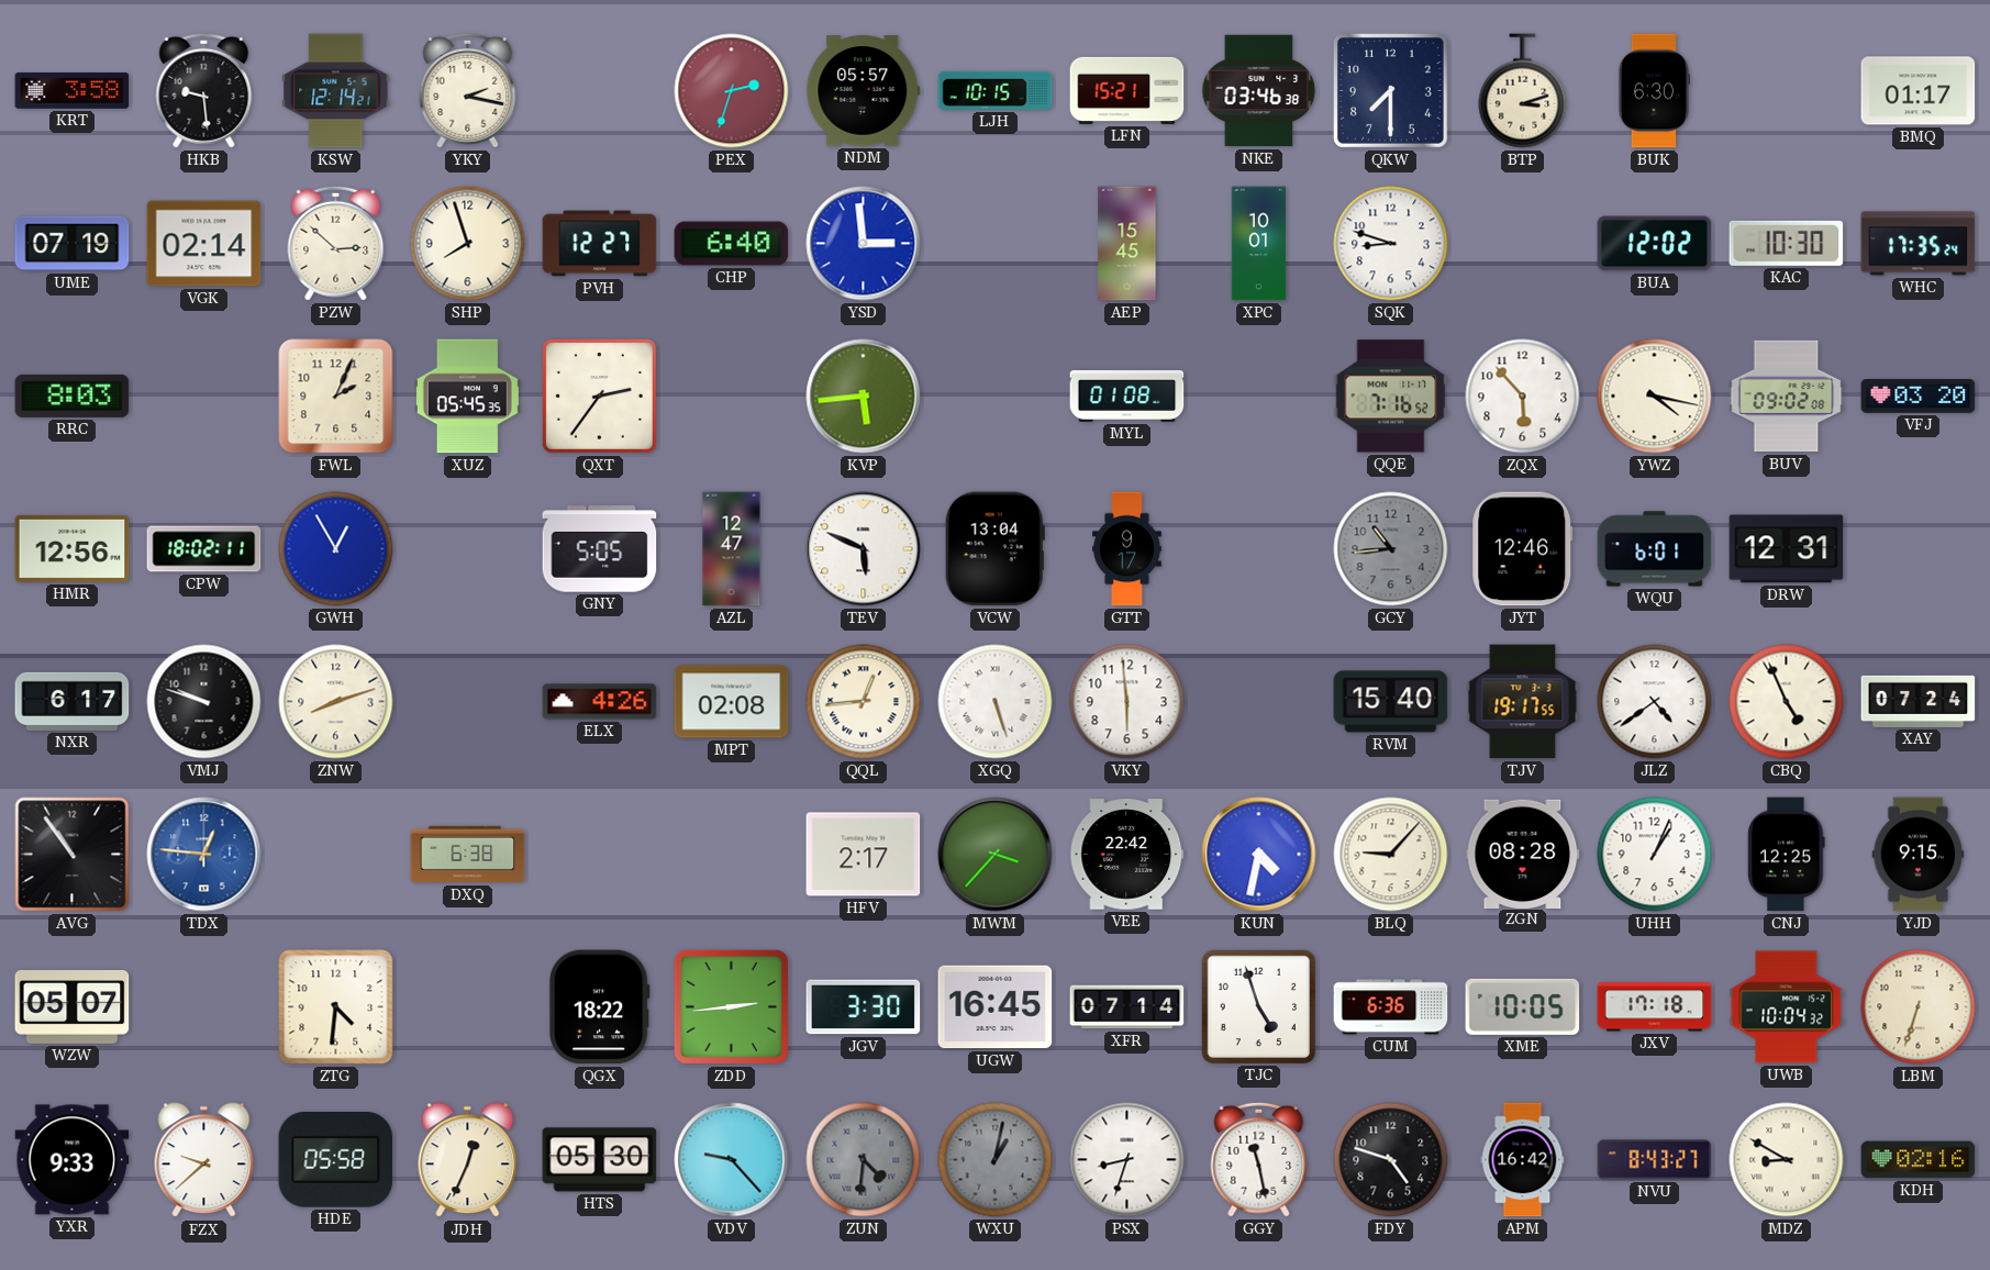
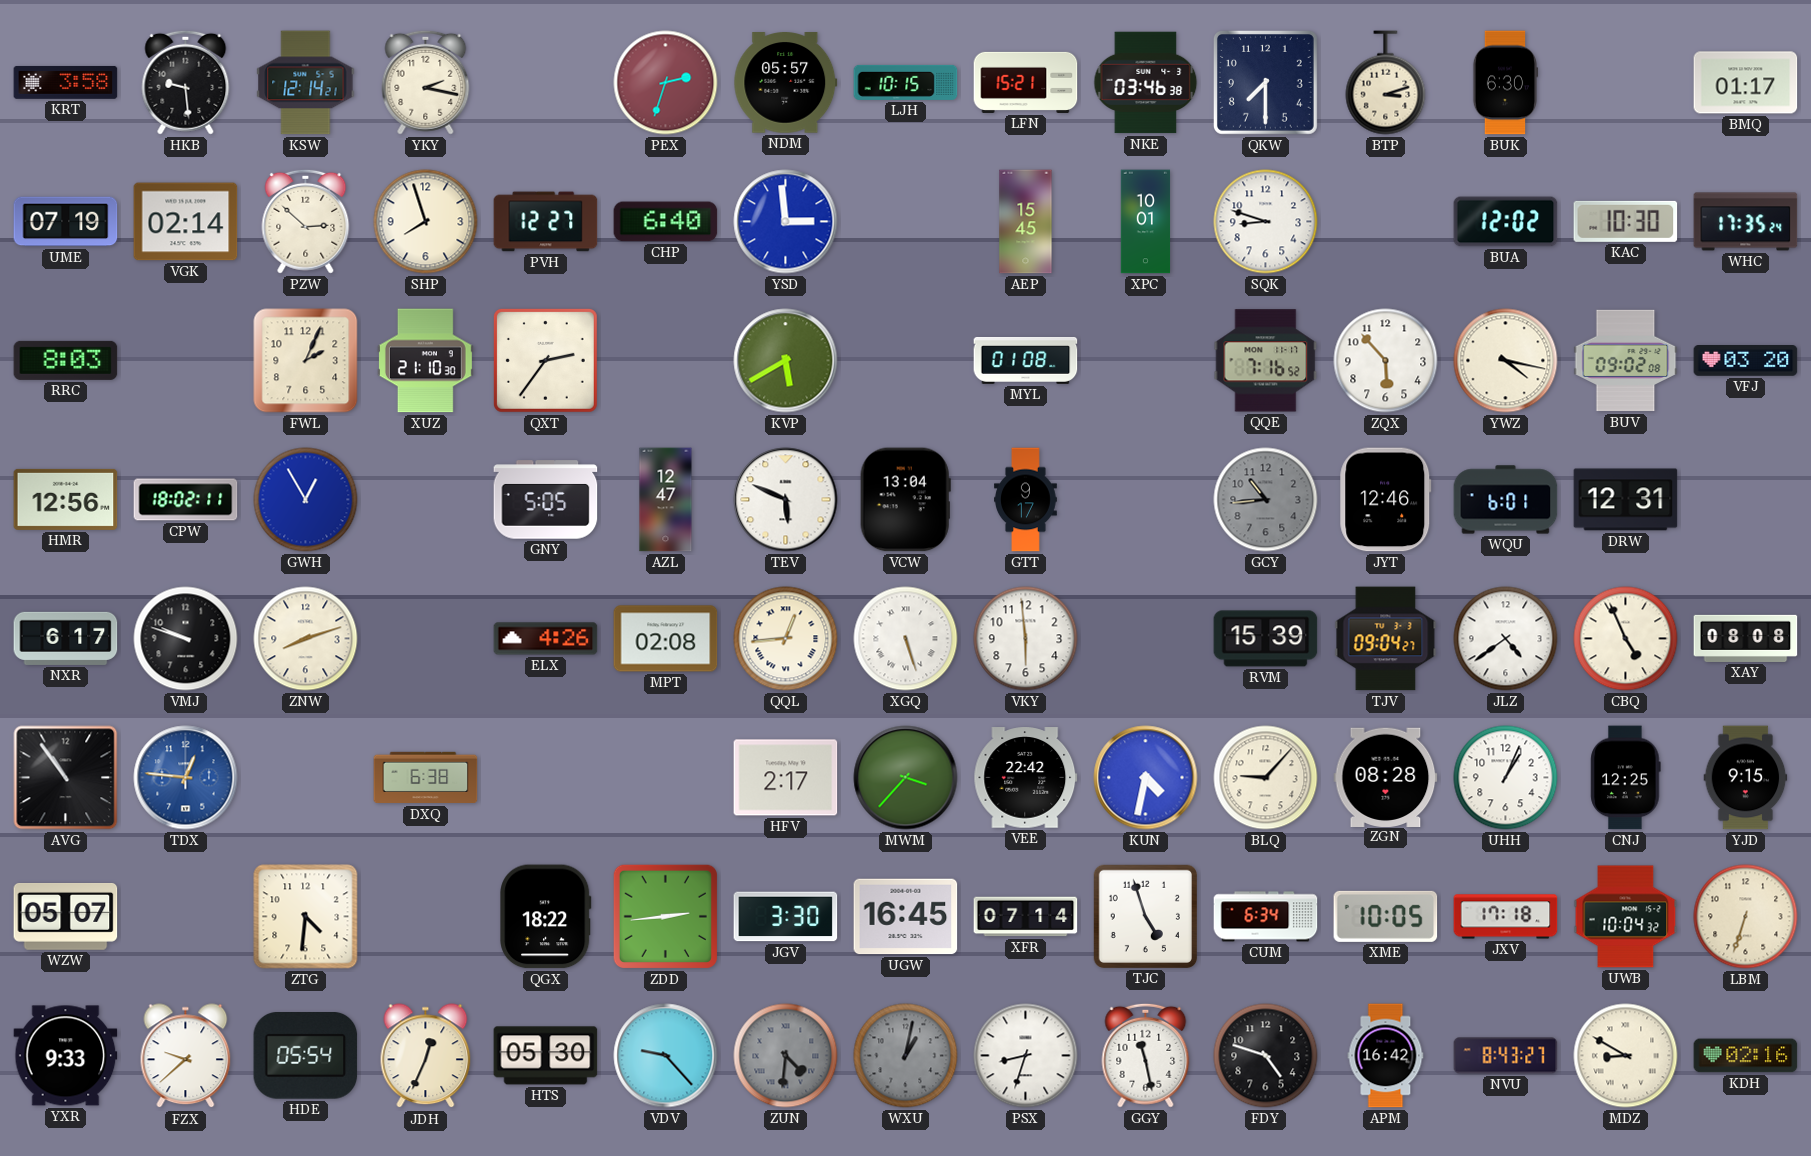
XUZ: 05:45 -> 21:10
KVP: 5:44 -> 5:40
RVM: 15:40 -> 15:39
TJV: 19:17 -> 09:04
XAY: 07:24 -> 08:08
CUM: 6:36 -> 6:34
HDE: 05:58 -> 05:54
